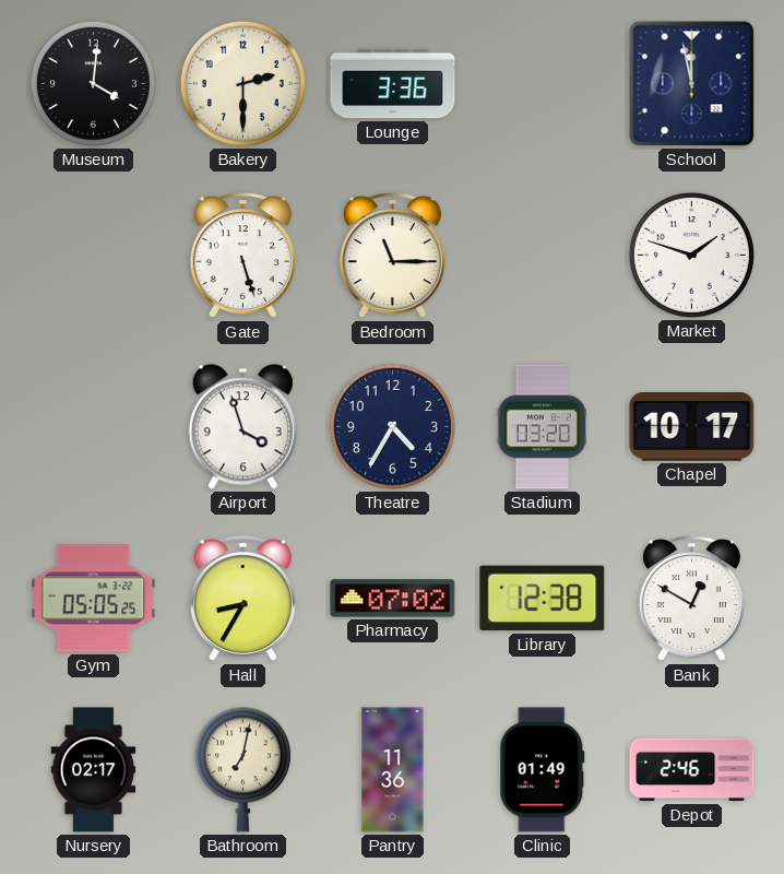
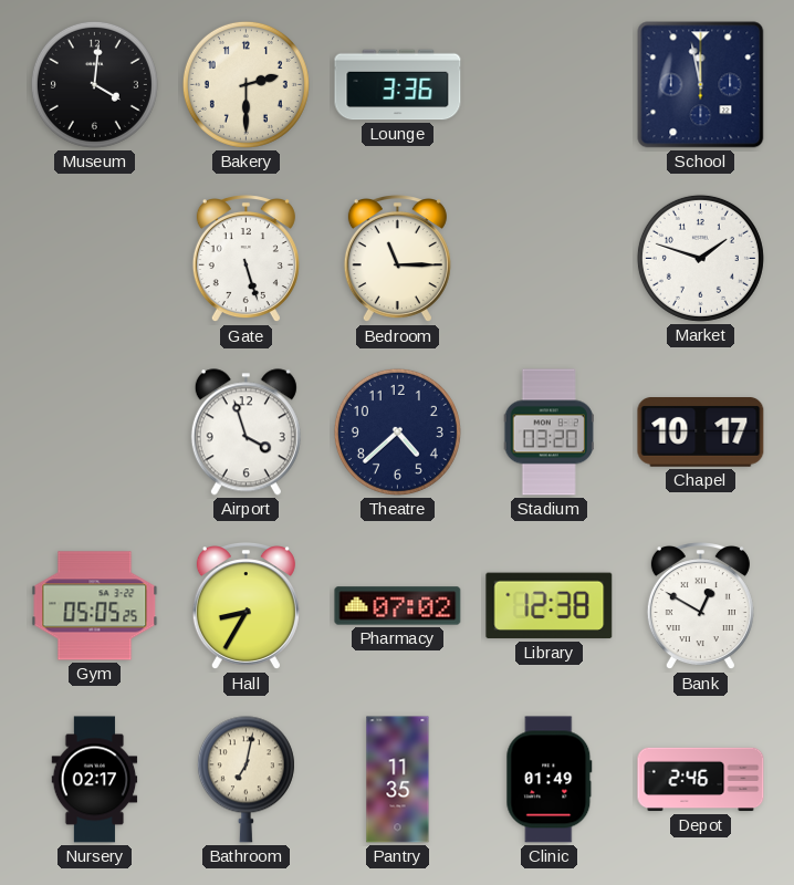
Theatre: 4:35 -> 4:38
Pantry: 11:36 -> 11:35
